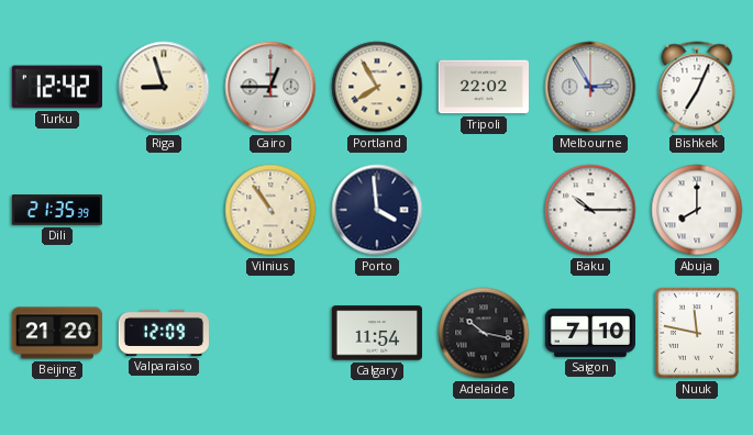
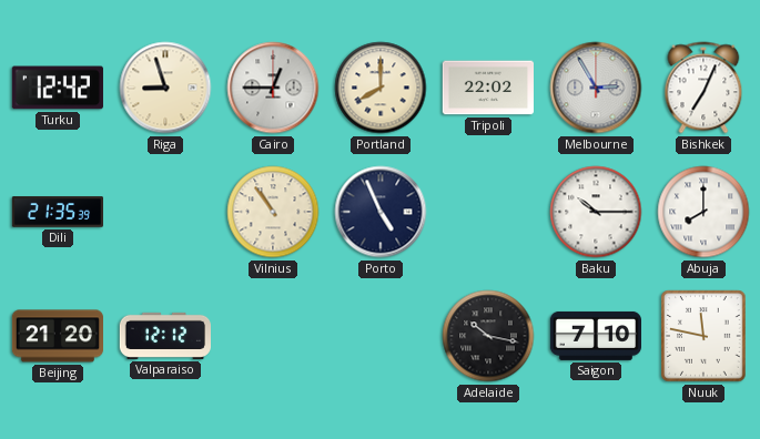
Portland: 7:55 -> 8:00
Porto: 3:59 -> 4:56
Valparaiso: 12:09 -> 12:12
Calgary: 11:54 -> none
